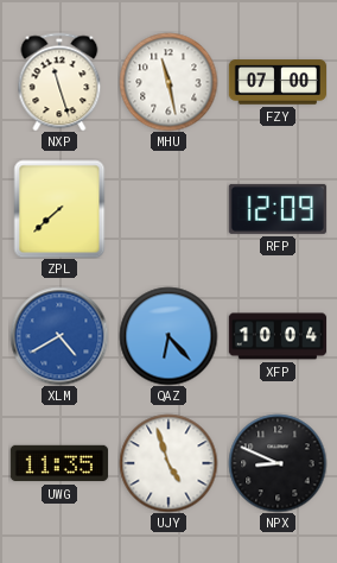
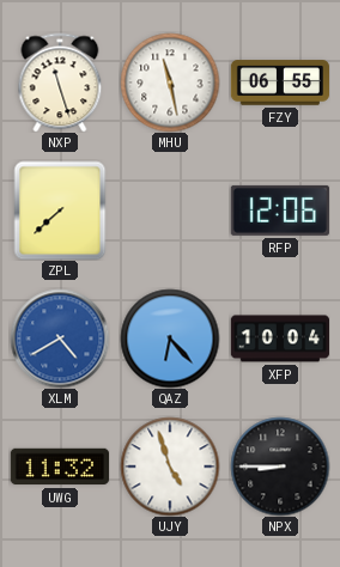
FZY: 07:00 -> 06:55
RFP: 12:09 -> 12:06
UWG: 11:35 -> 11:32
NPX: 8:49 -> 8:45
